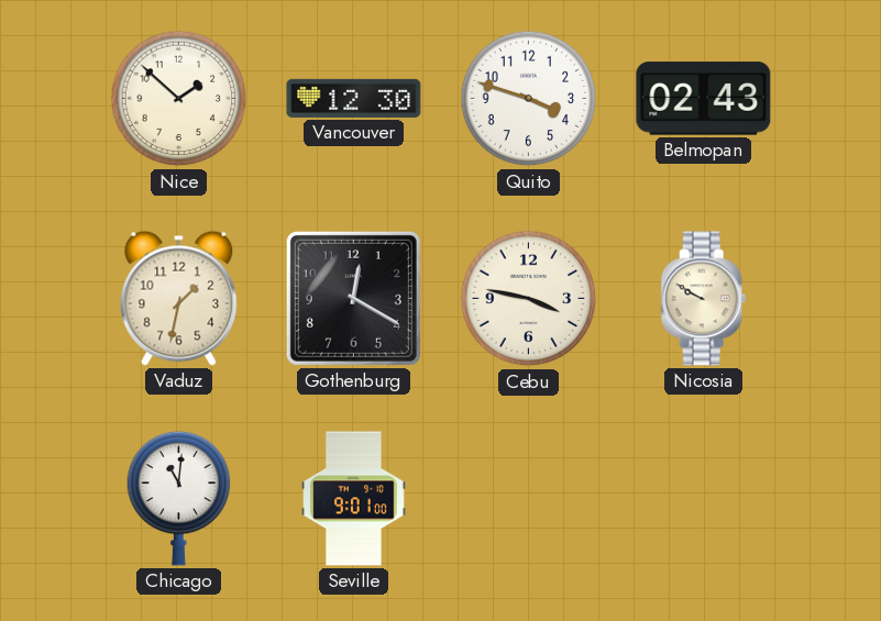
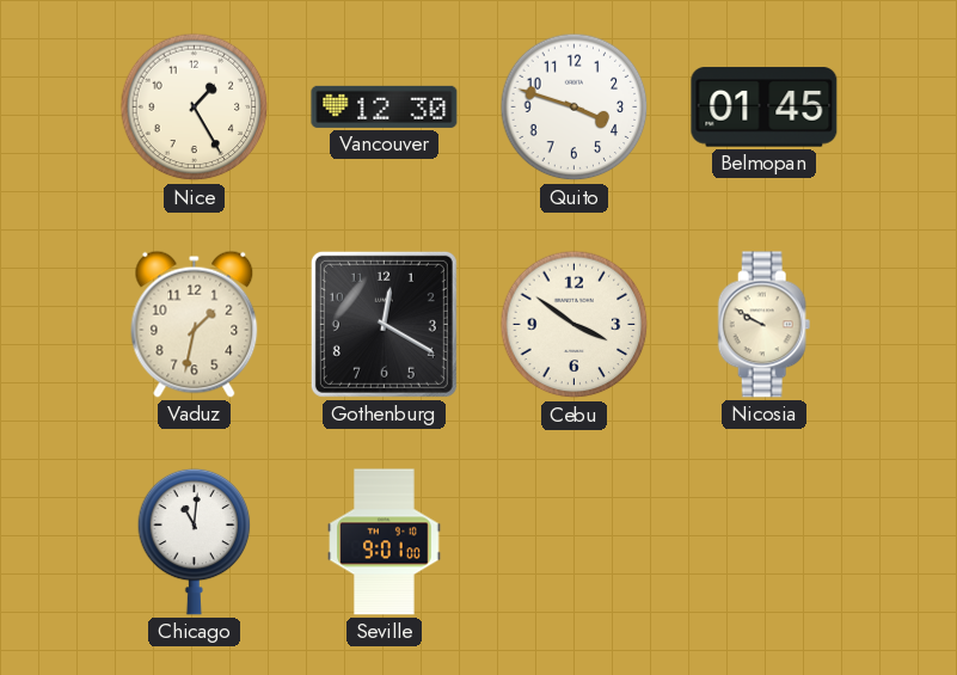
Nice: 1:52 -> 1:25
Belmopan: 02:43 -> 01:45
Cebu: 3:47 -> 3:51
